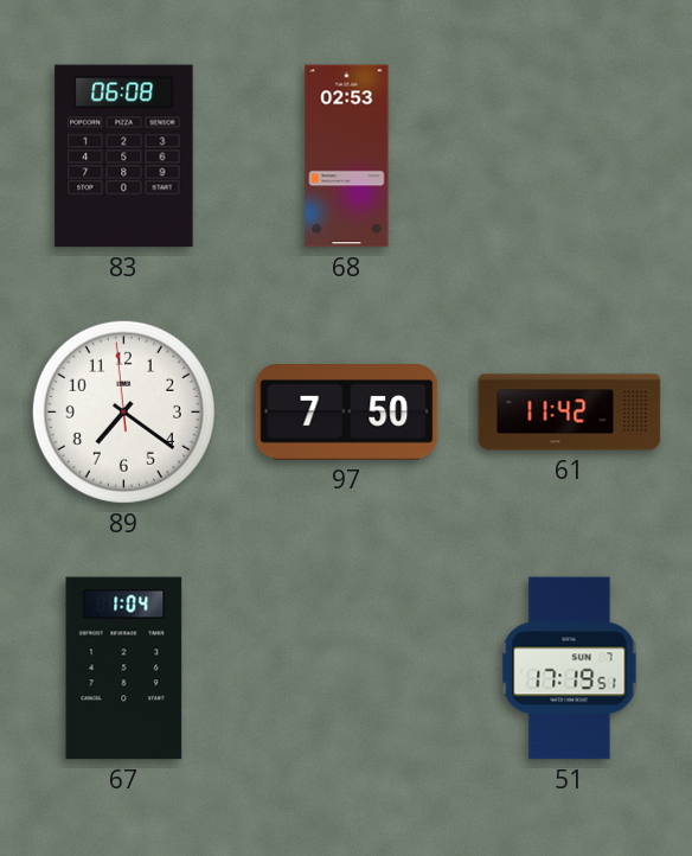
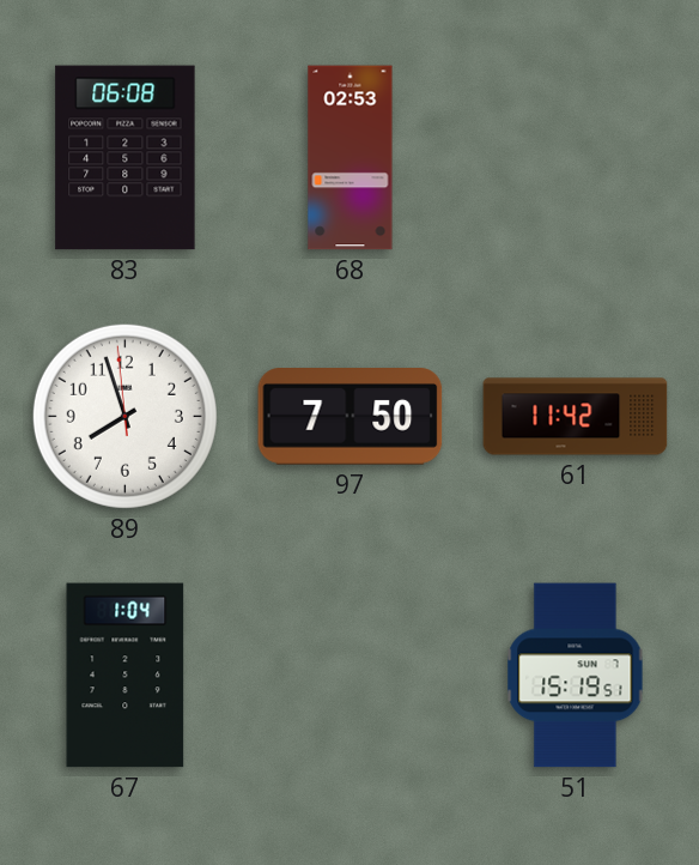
89: 7:20 -> 7:56
51: 17:19 -> 15:19
